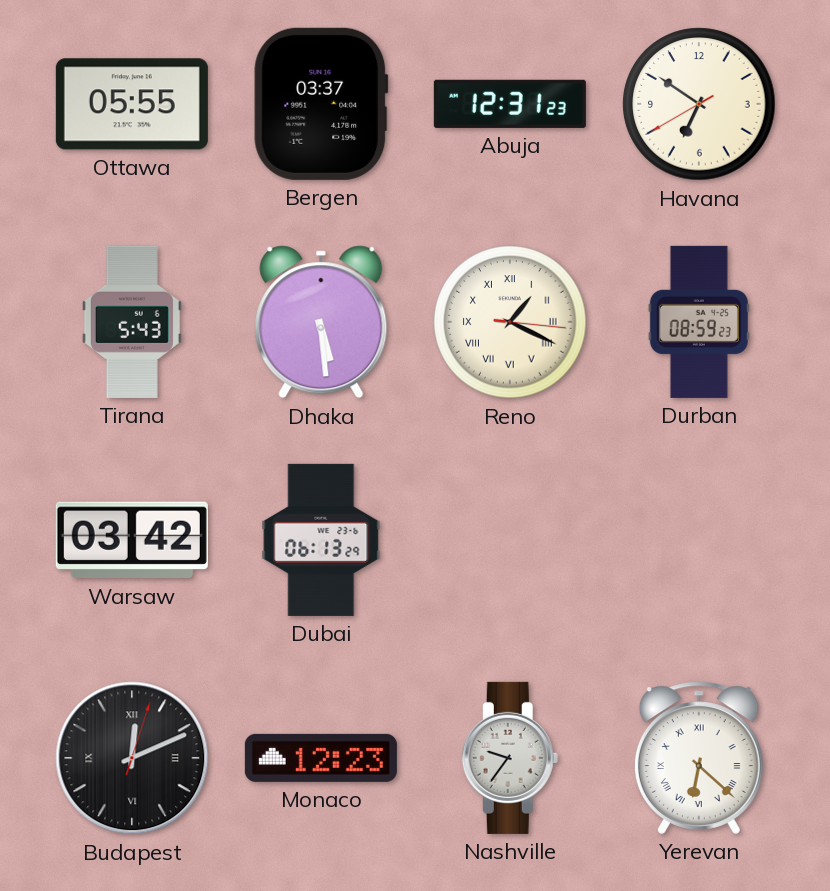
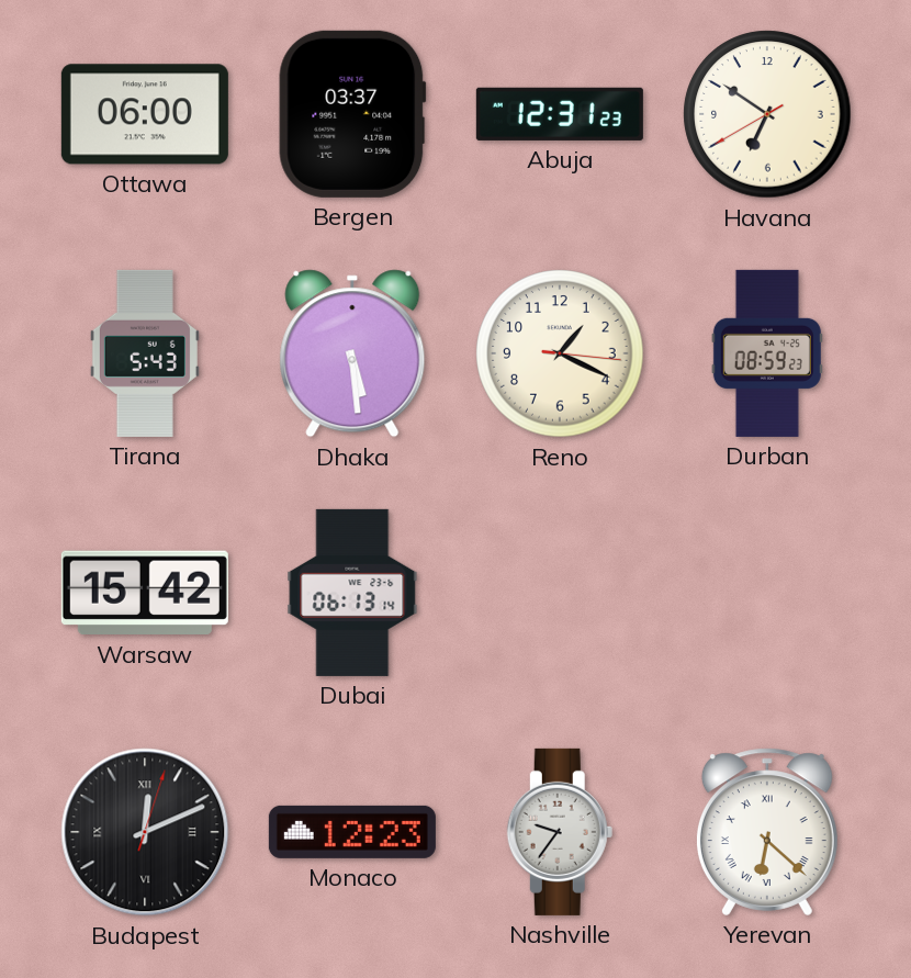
Ottawa: 05:55 -> 06:00
Reno numerals: Roman -> Arabic
Warsaw: 03:42 -> 15:42
Dubai: 06:13:29 -> 06:13:14
